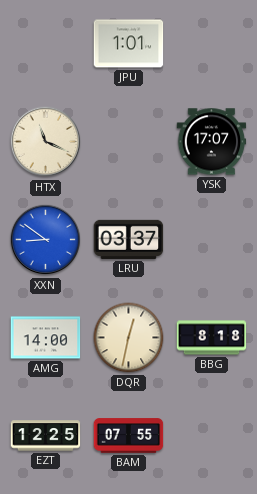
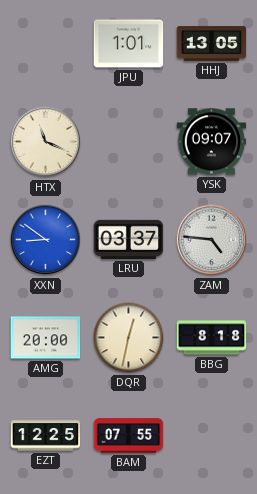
HHJ: none -> 13:05
YSK: 17:07 -> 09:07
ZAM: none -> 4:46
AMG: 14:00 -> 20:00
